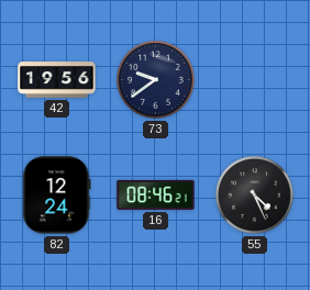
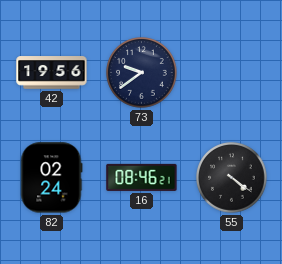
82: 12:24 -> 02:24
55: 4:26 -> 4:21
